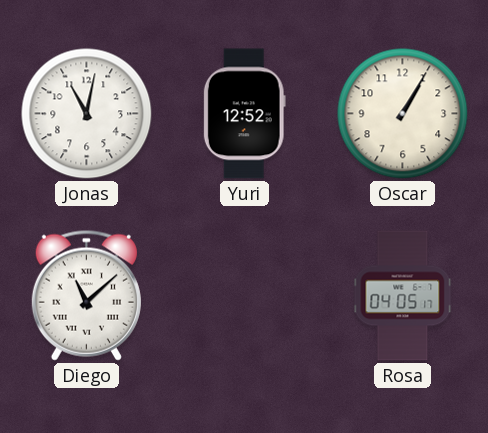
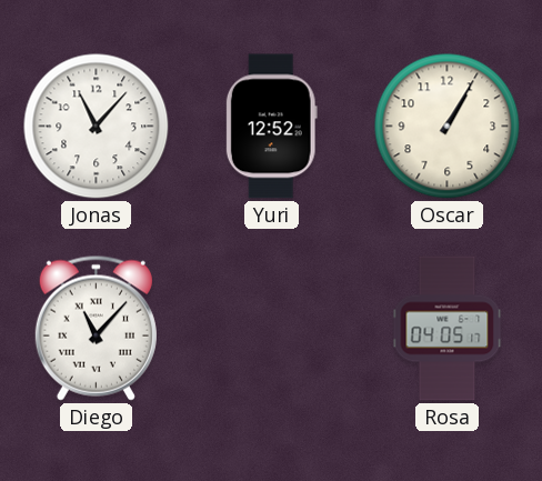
Jonas: 11:02 -> 11:07
Diego: 11:08 -> 11:07
